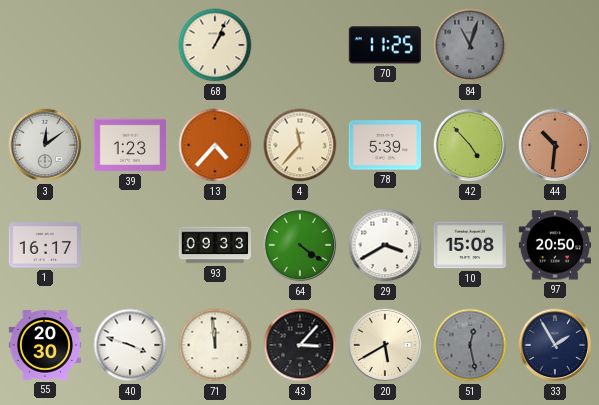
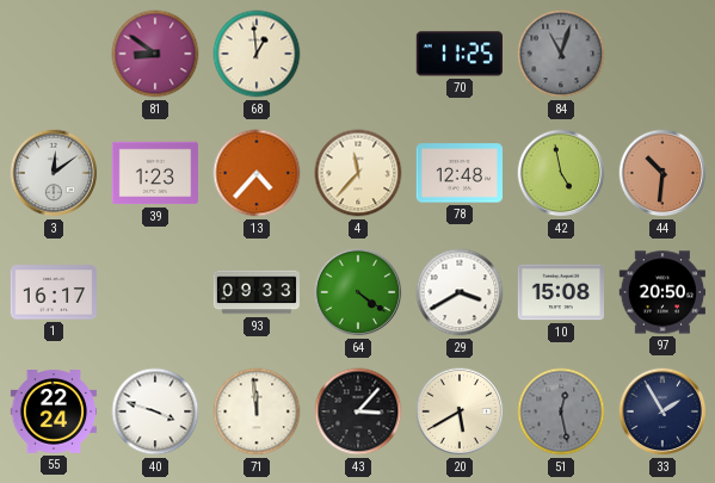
81: none -> 8:51
68: 1:04 -> 12:59
78: 5:39 -> 12:48
42: 4:53 -> 4:58
55: 20:30 -> 22:24
